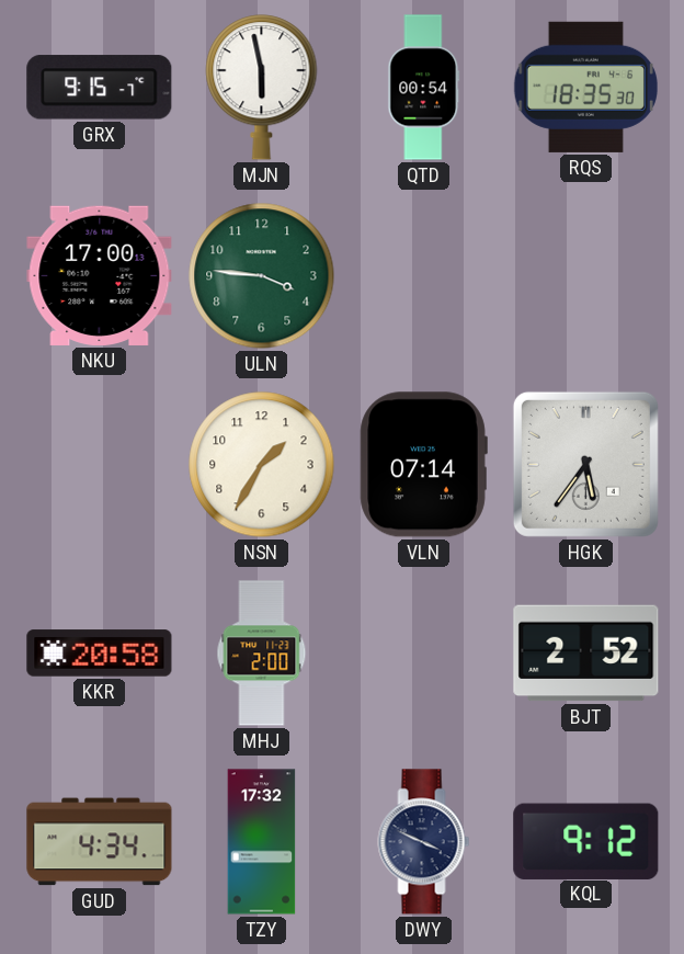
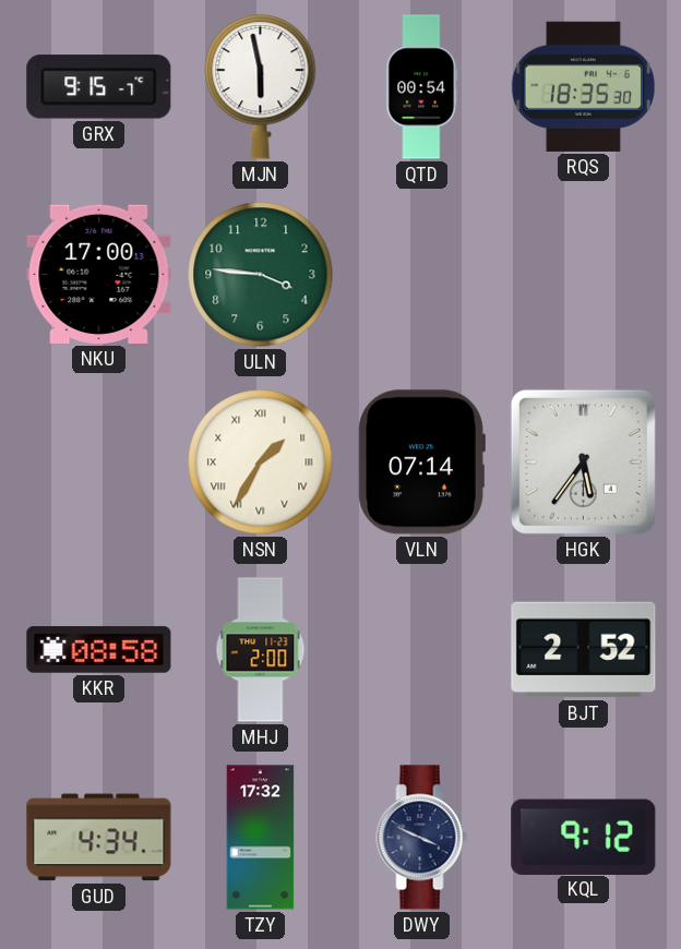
NSN numerals: Arabic -> Roman
KKR: 20:58 -> 08:58
